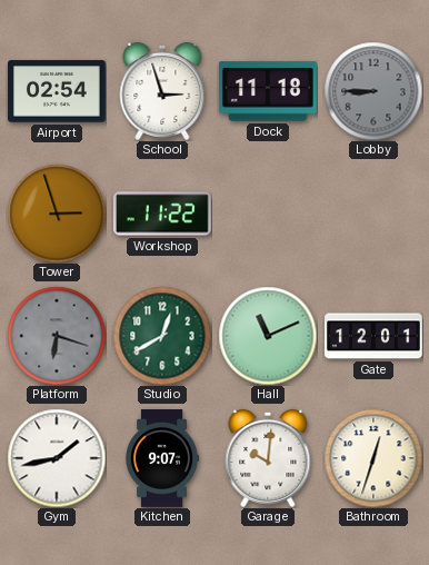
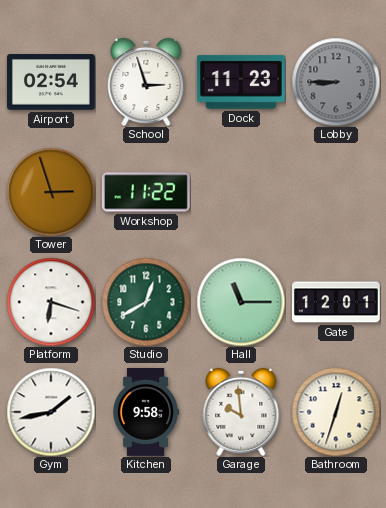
Dock: 11:18 -> 11:23
Platform dial: grey -> white
Hall: 11:11 -> 11:15
Kitchen: 9:07 -> 9:58
Garage: 10:01 -> 9:59
